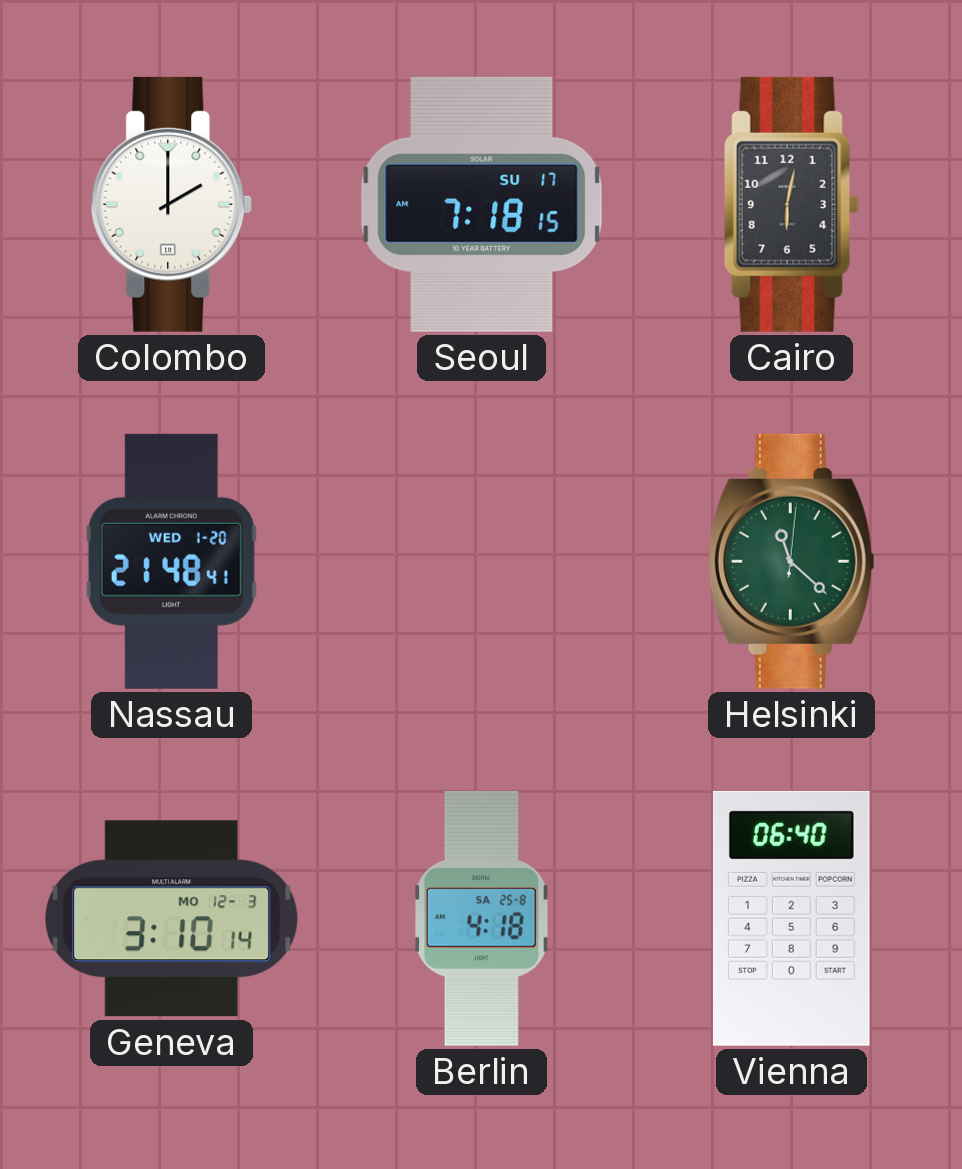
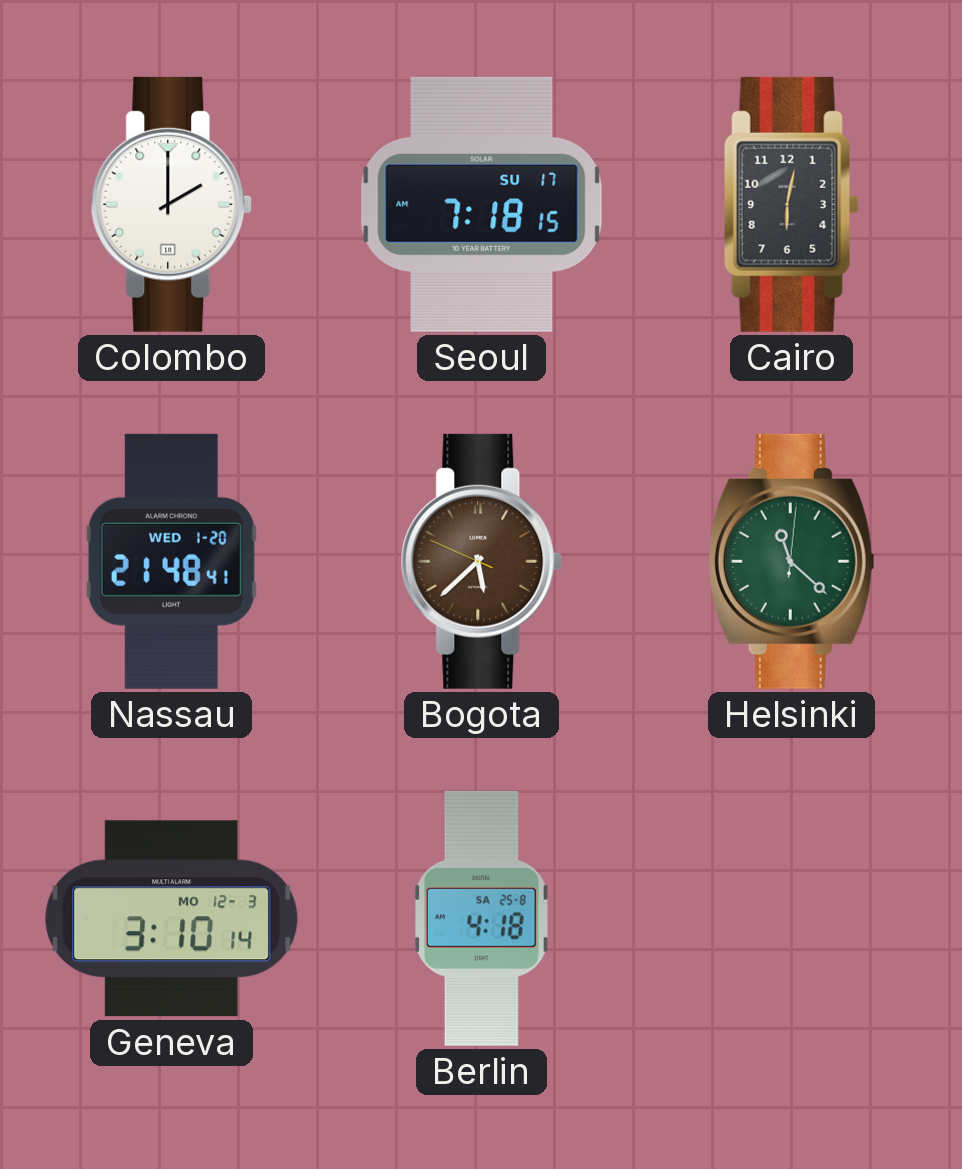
Bogota: none -> 5:37
Vienna: 06:40 -> none
